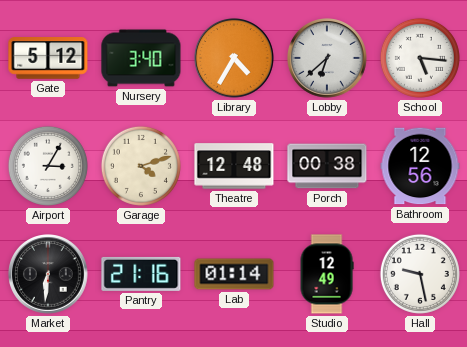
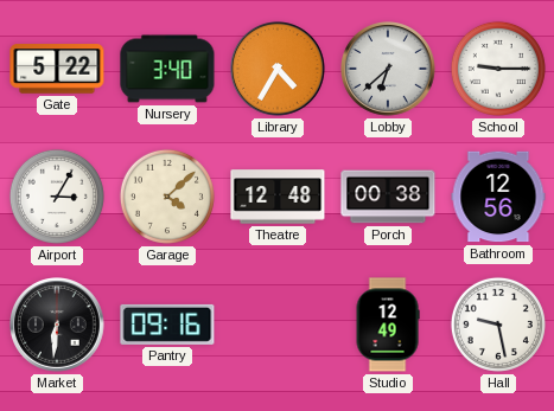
Gate: 5:12 -> 5:22
School: 5:16 -> 9:15
Garage: 4:12 -> 4:08
Pantry: 21:16 -> 09:16
Lab: 01:14 -> none
